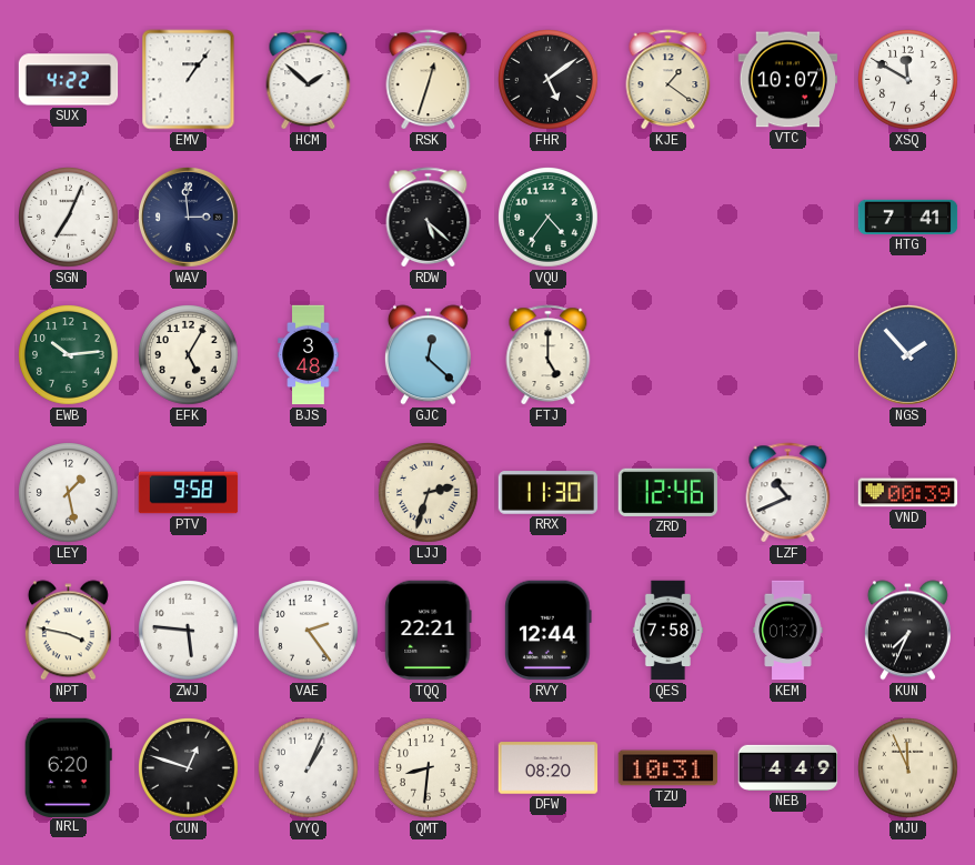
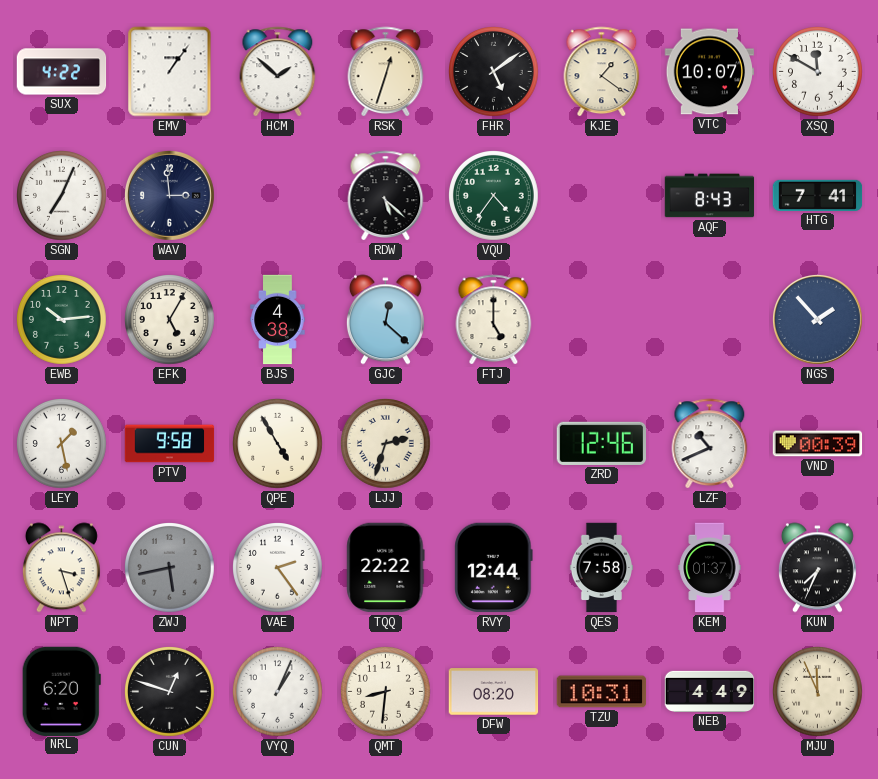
AQF: none -> 8:43
BJS: 3:48 -> 4:38
QPE: none -> 4:55
RRX: 11:30 -> none
NPT: 3:47 -> 3:27
ZWJ: 5:46 -> 5:43
ZWJ dial: white -> grey
TQQ: 22:21 -> 22:22
